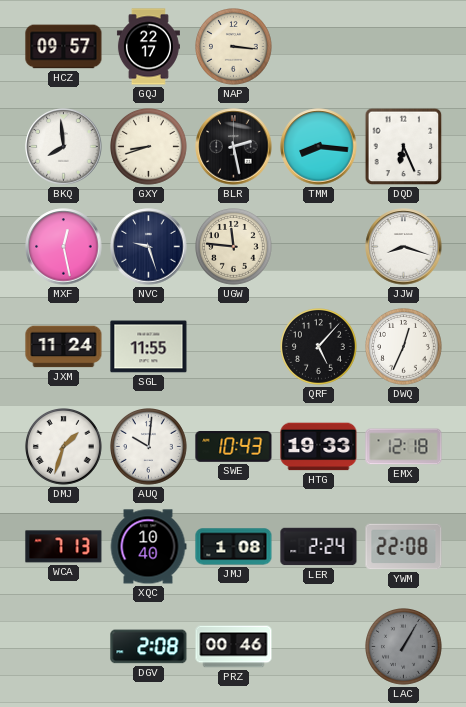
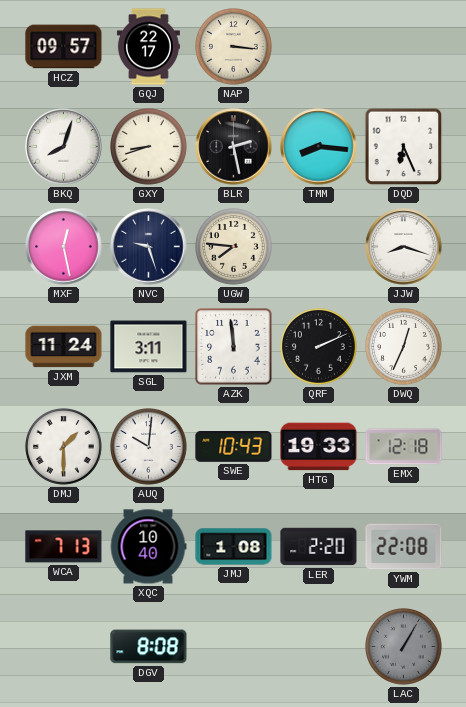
BKQ: 7:59 -> 8:03
UGW: 11:46 -> 7:46
SGL: 11:55 -> 3:11
AZK: none -> 11:59
QRF: 5:07 -> 2:11
DMJ: 1:33 -> 1:30
LER: 2:24 -> 2:20
DGV: 2:08 -> 8:08
PRZ: 00:46 -> none
